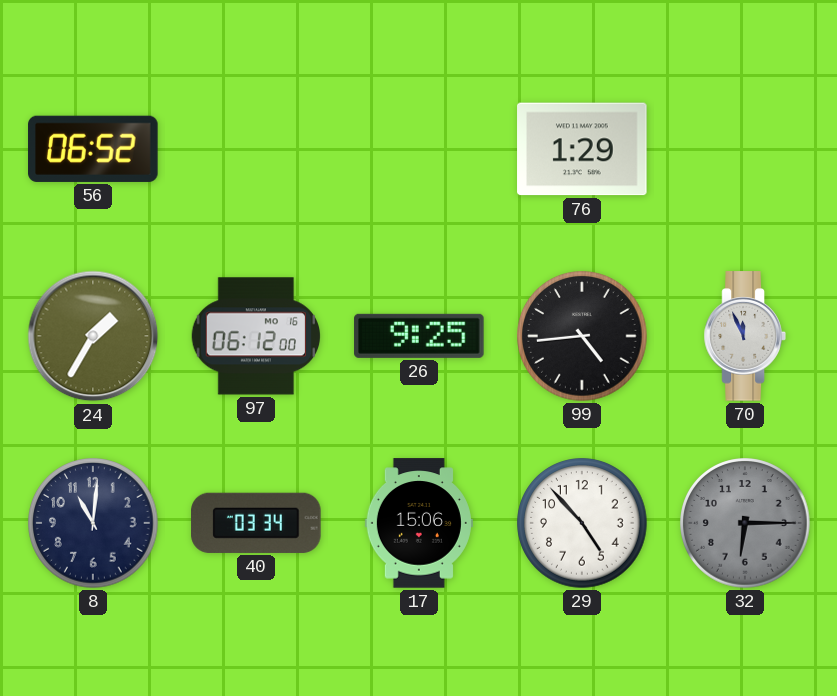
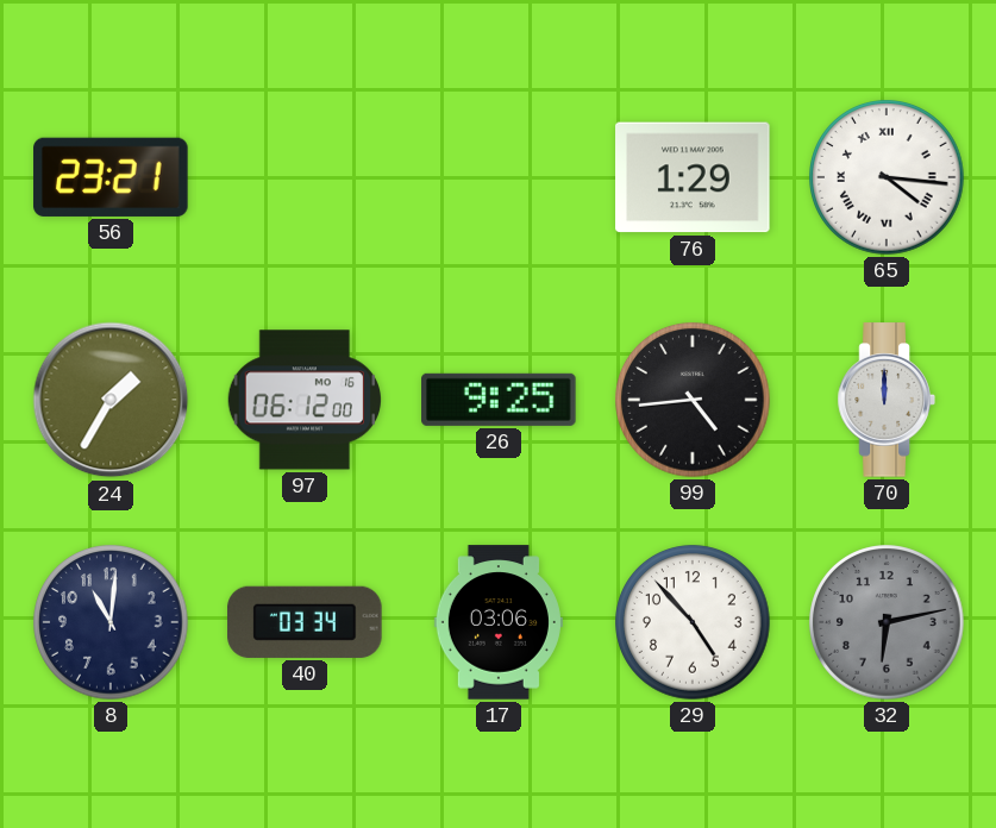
56: 06:52 -> 23:21
65: none -> 4:16
70: 11:56 -> 12:00
17: 15:06 -> 03:06
32: 6:15 -> 6:13
